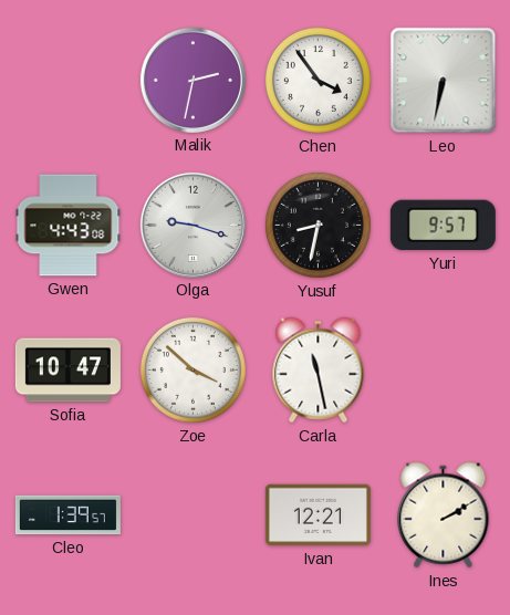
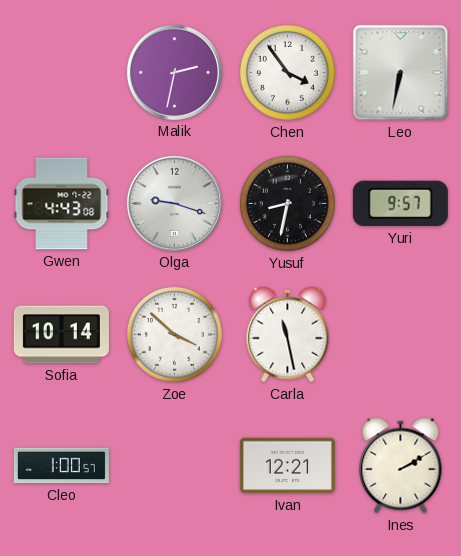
Sofia: 10:47 -> 10:14
Cleo: 1:39 -> 1:00
